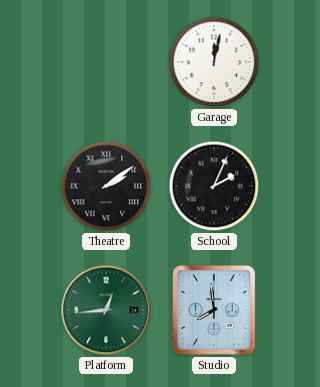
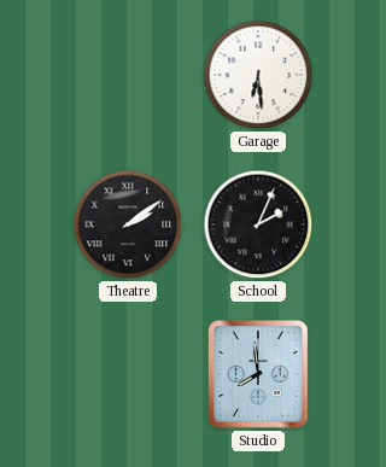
Garage: 12:02 -> 6:29
Platform: 12:44 -> none
